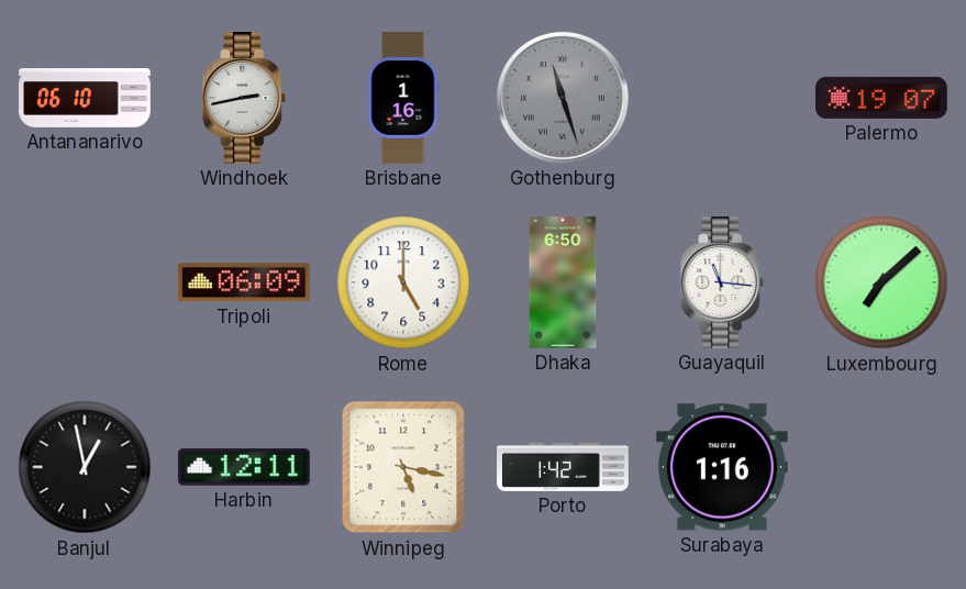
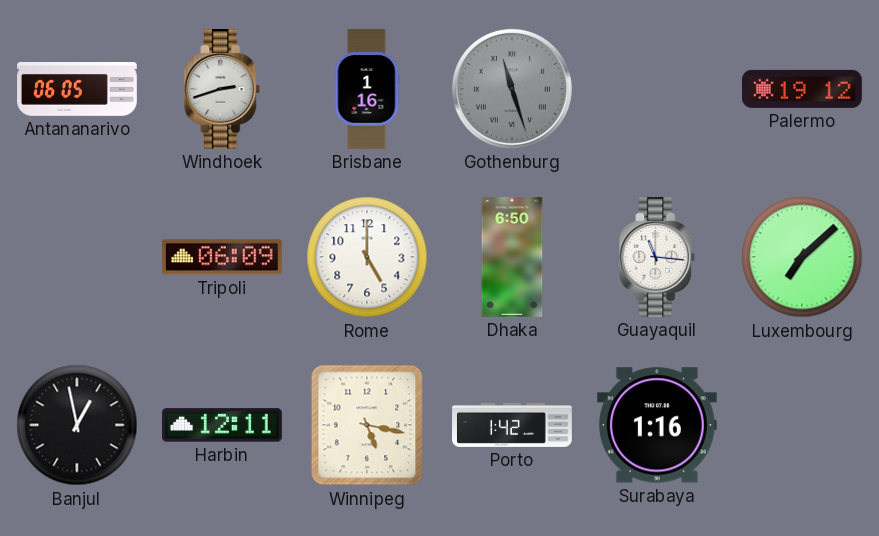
Antananarivo: 06:10 -> 06:05
Windhoek: 2:43 -> 2:42
Palermo: 19:07 -> 19:12
